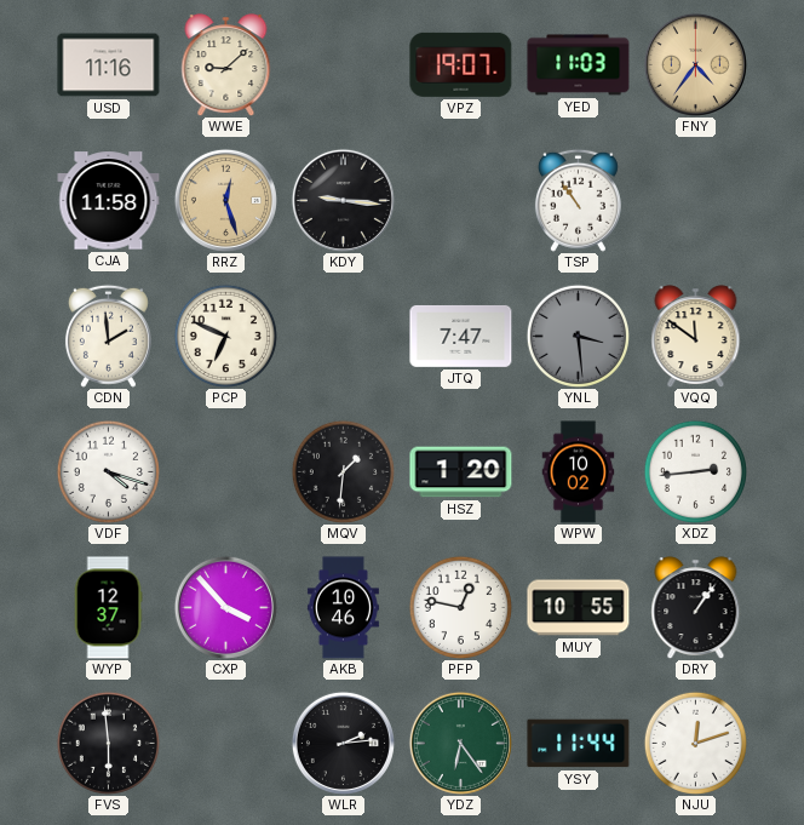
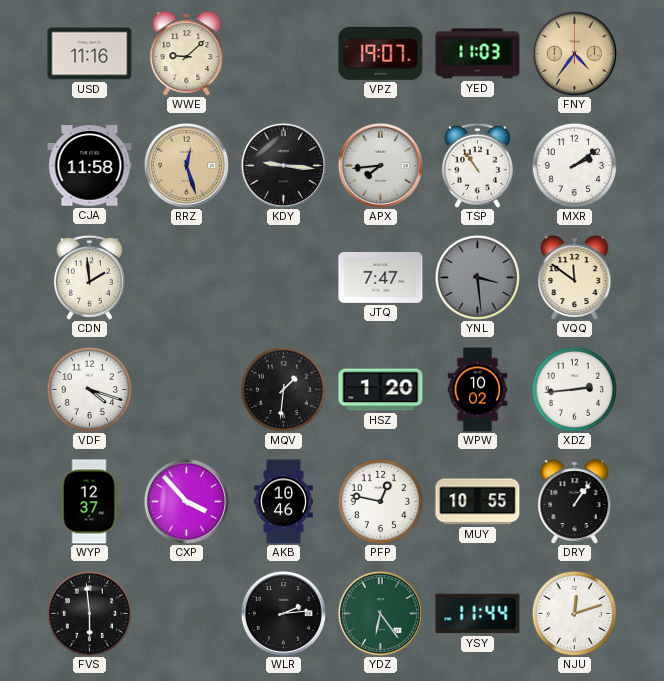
APX: none -> 7:44
MXR: none -> 2:09
PCP: 6:49 -> none
